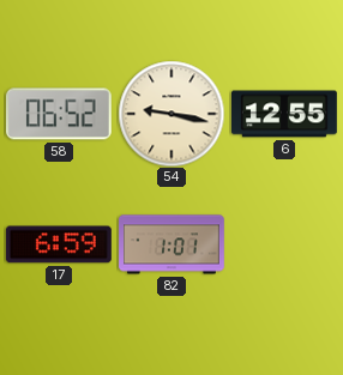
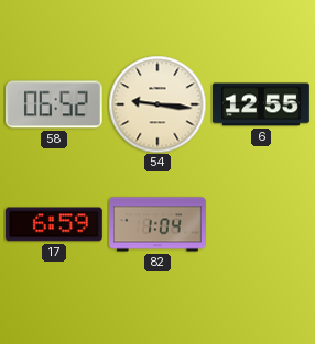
54: 9:17 -> 9:16
82: 1:01 -> 1:04
